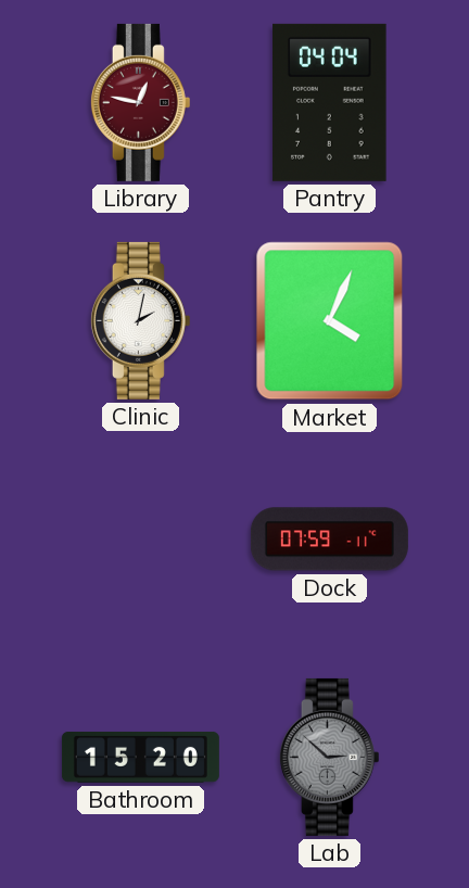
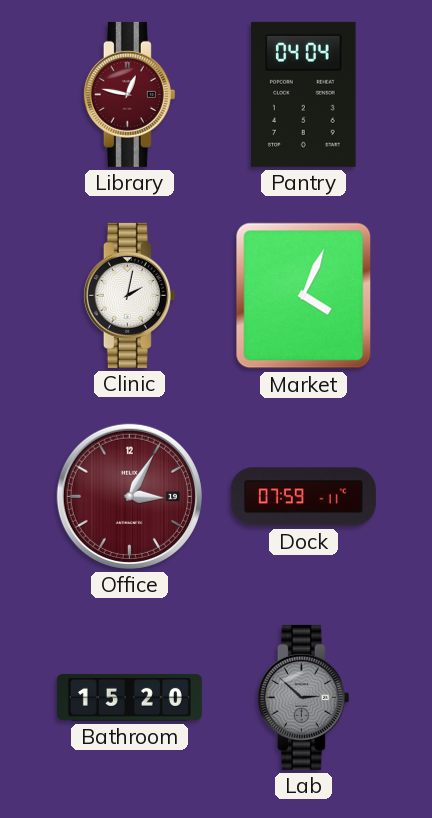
Office: none -> 3:05
